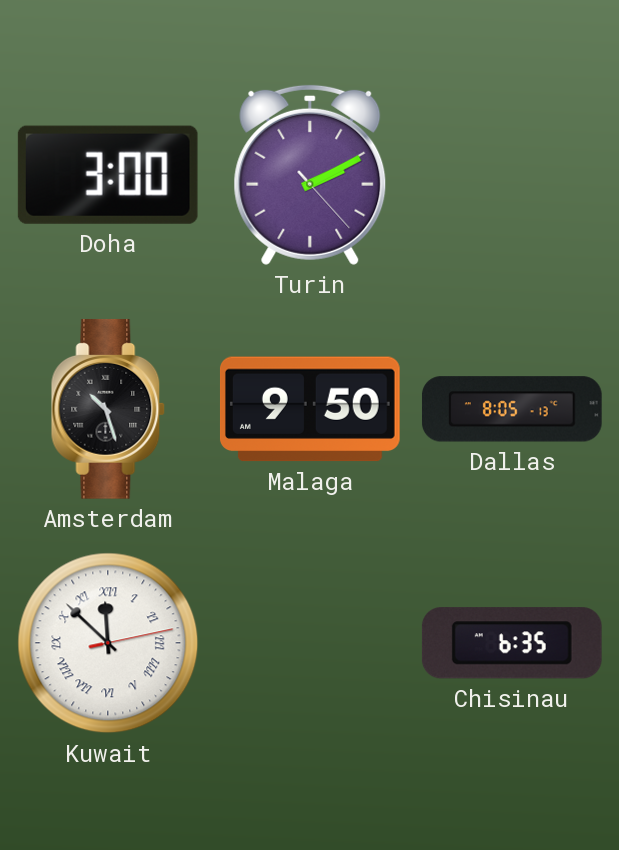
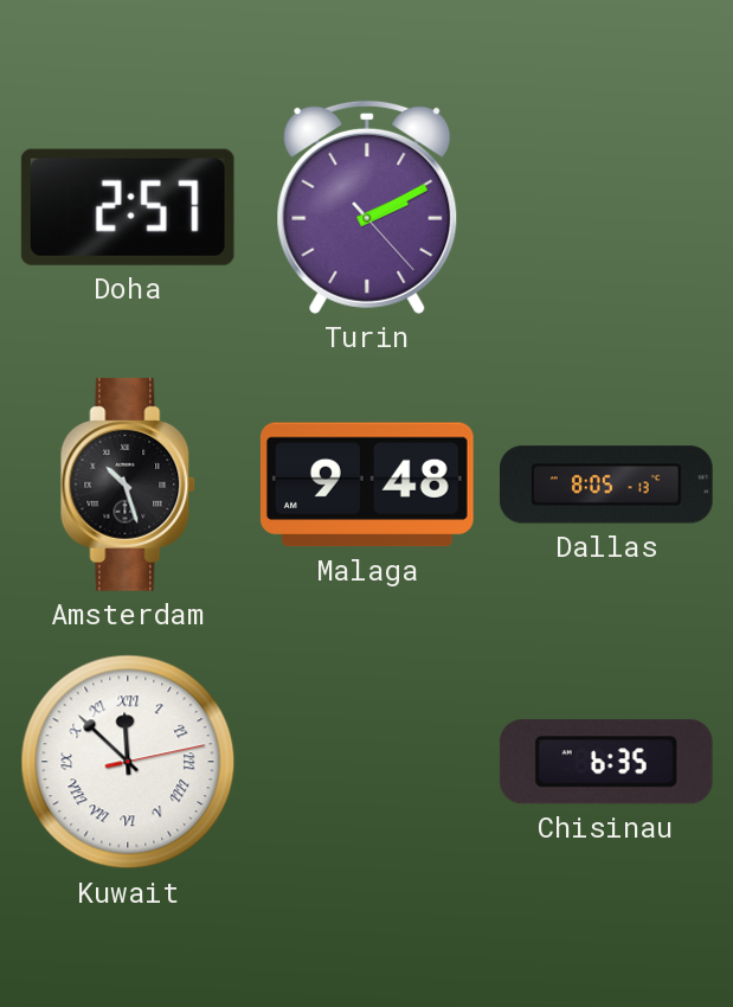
Doha: 3:00 -> 2:57
Malaga: 9:50 -> 9:48
